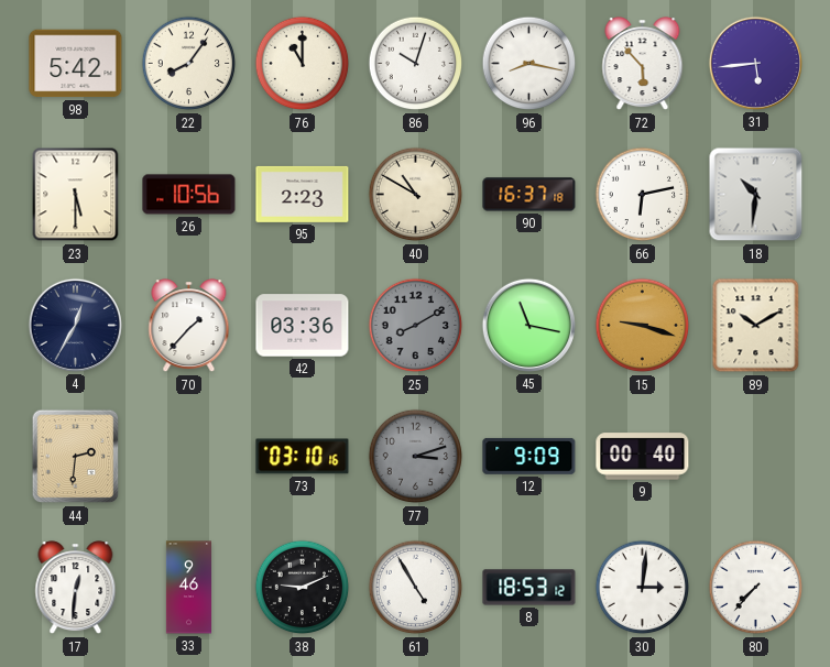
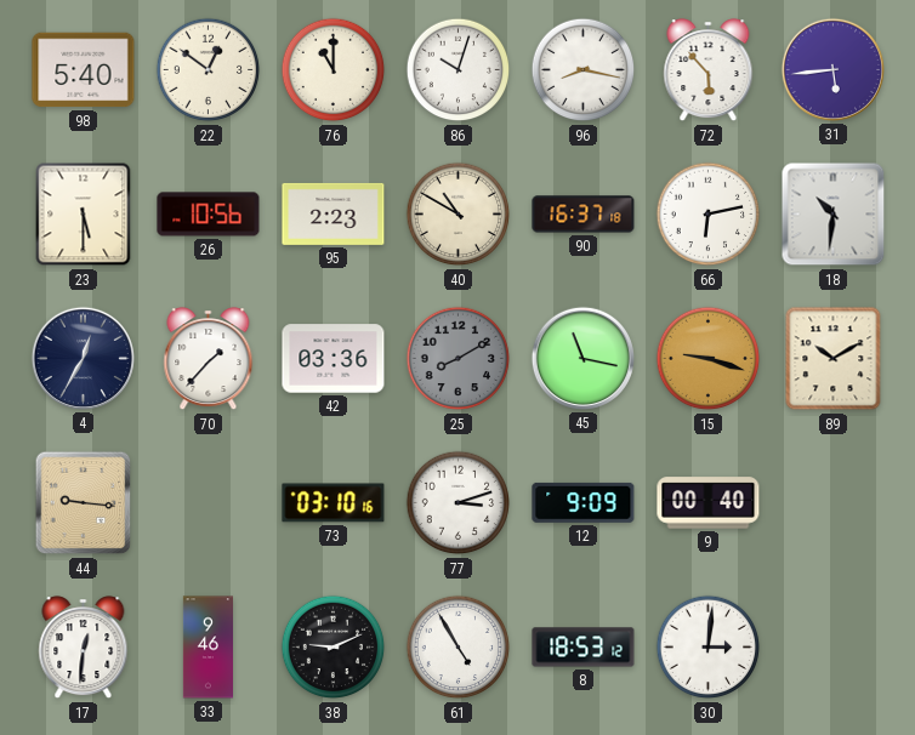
98: 5:42 -> 5:40
22: 8:06 -> 12:51
44: 2:31 -> 9:16
77 dial: grey -> white
80: 7:37 -> none
